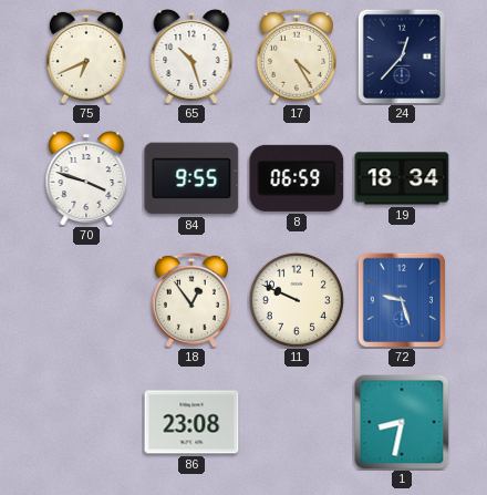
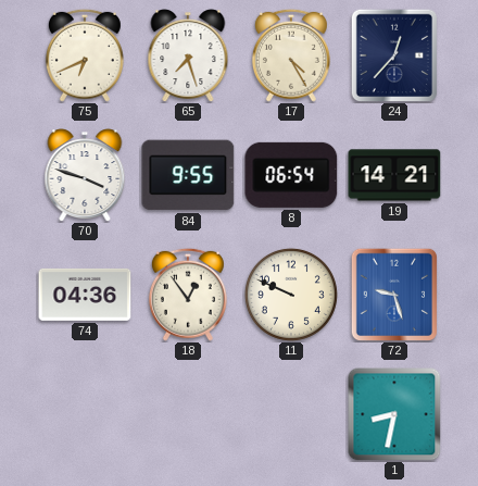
65: 10:27 -> 7:27
8: 06:59 -> 06:54
19: 18:34 -> 14:21
74: none -> 04:36
86: 23:08 -> none
